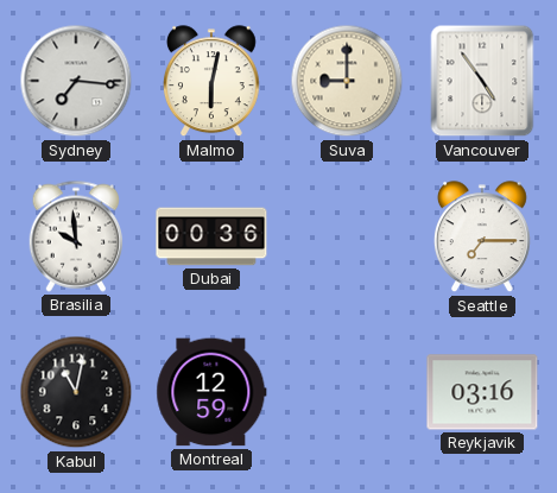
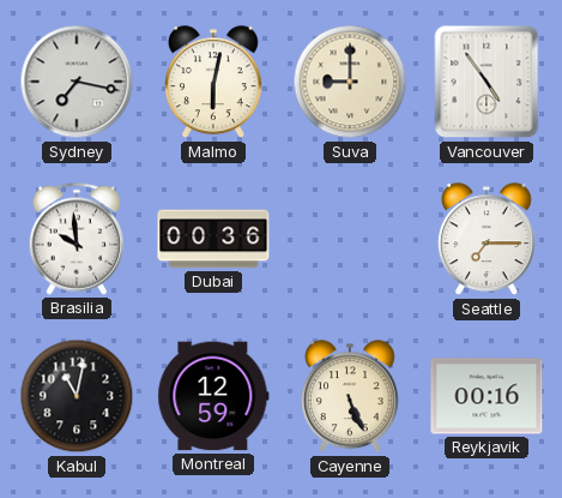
Sydney: 7:16 -> 7:17
Cayenne: none -> 5:26
Reykjavik: 03:16 -> 00:16
